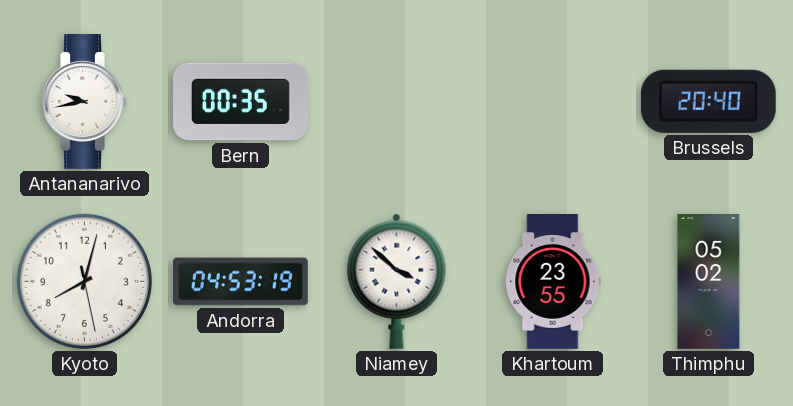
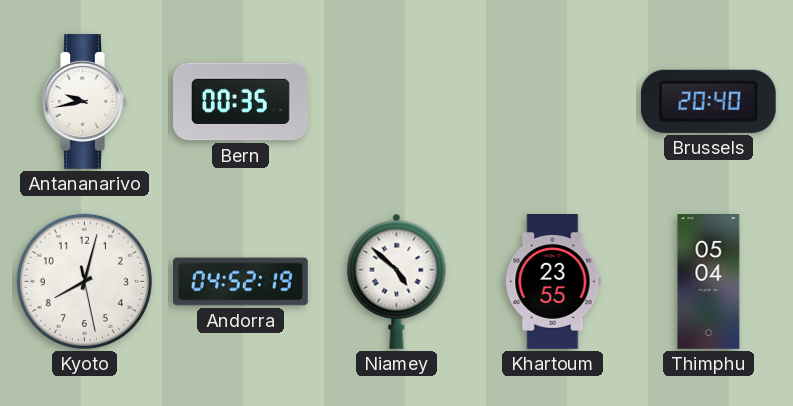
Andorra: 04:53 -> 04:52
Niamey: 3:52 -> 4:52
Thimphu: 05:02 -> 05:04
